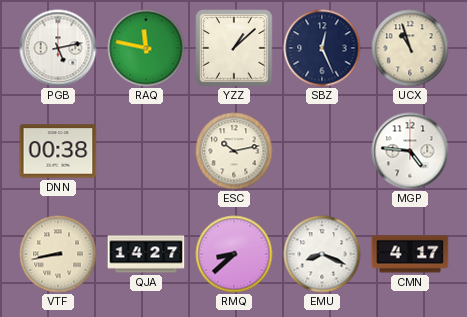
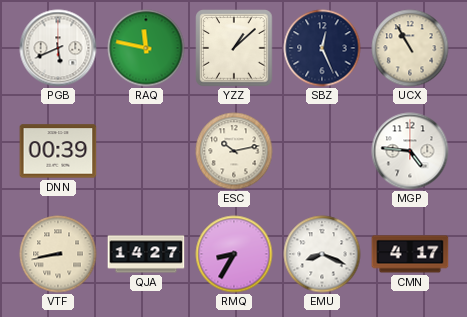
PGB: 5:13 -> 5:41
UCX: 10:57 -> 10:55
DNN: 00:38 -> 00:39
RMQ: 8:38 -> 8:35
